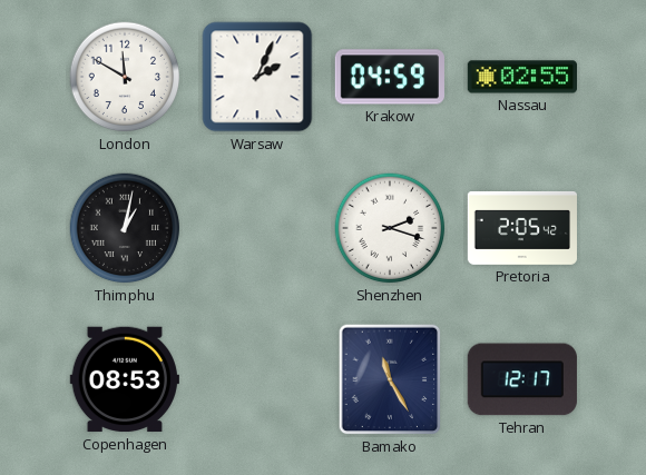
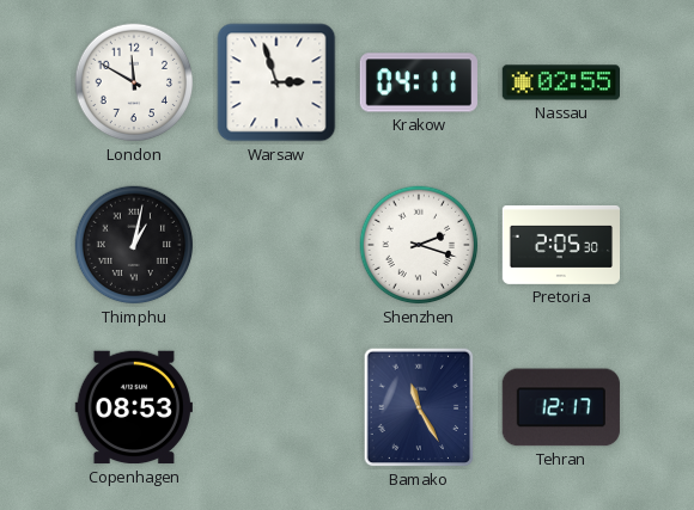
Warsaw: 2:04 -> 2:57
Krakow: 04:59 -> 04:11
Pretoria: 2:05:42 -> 2:05:30
